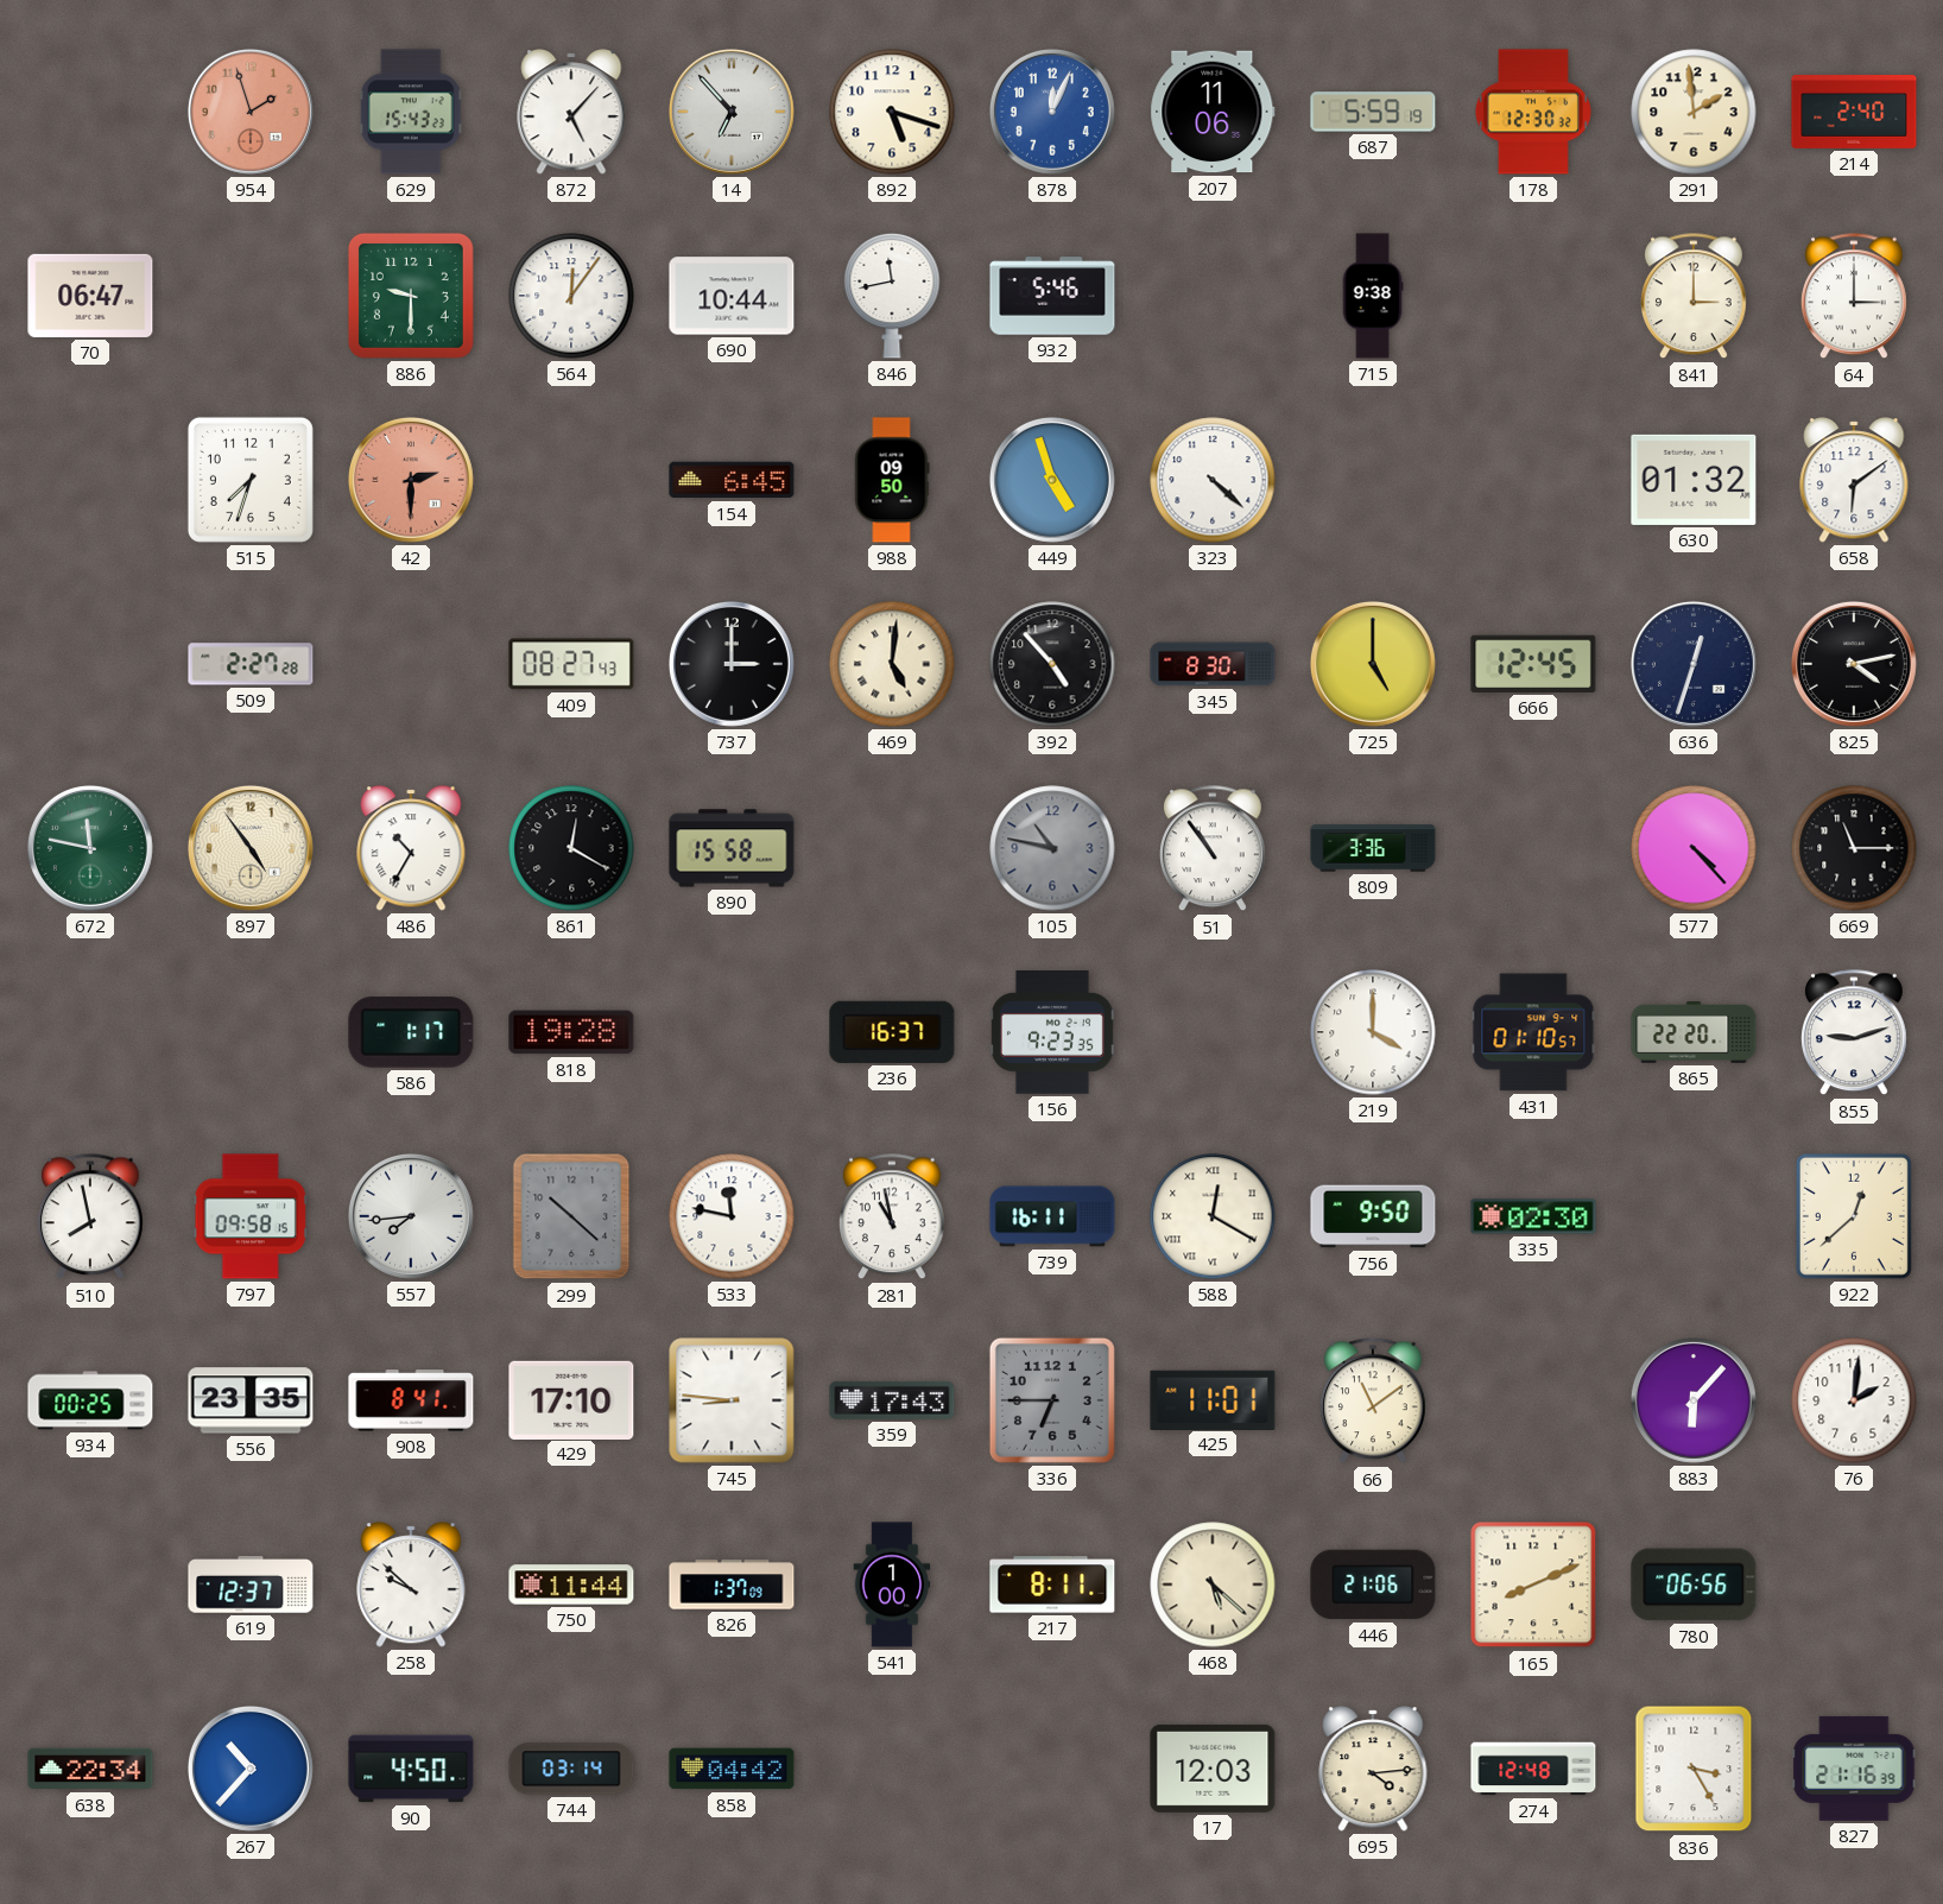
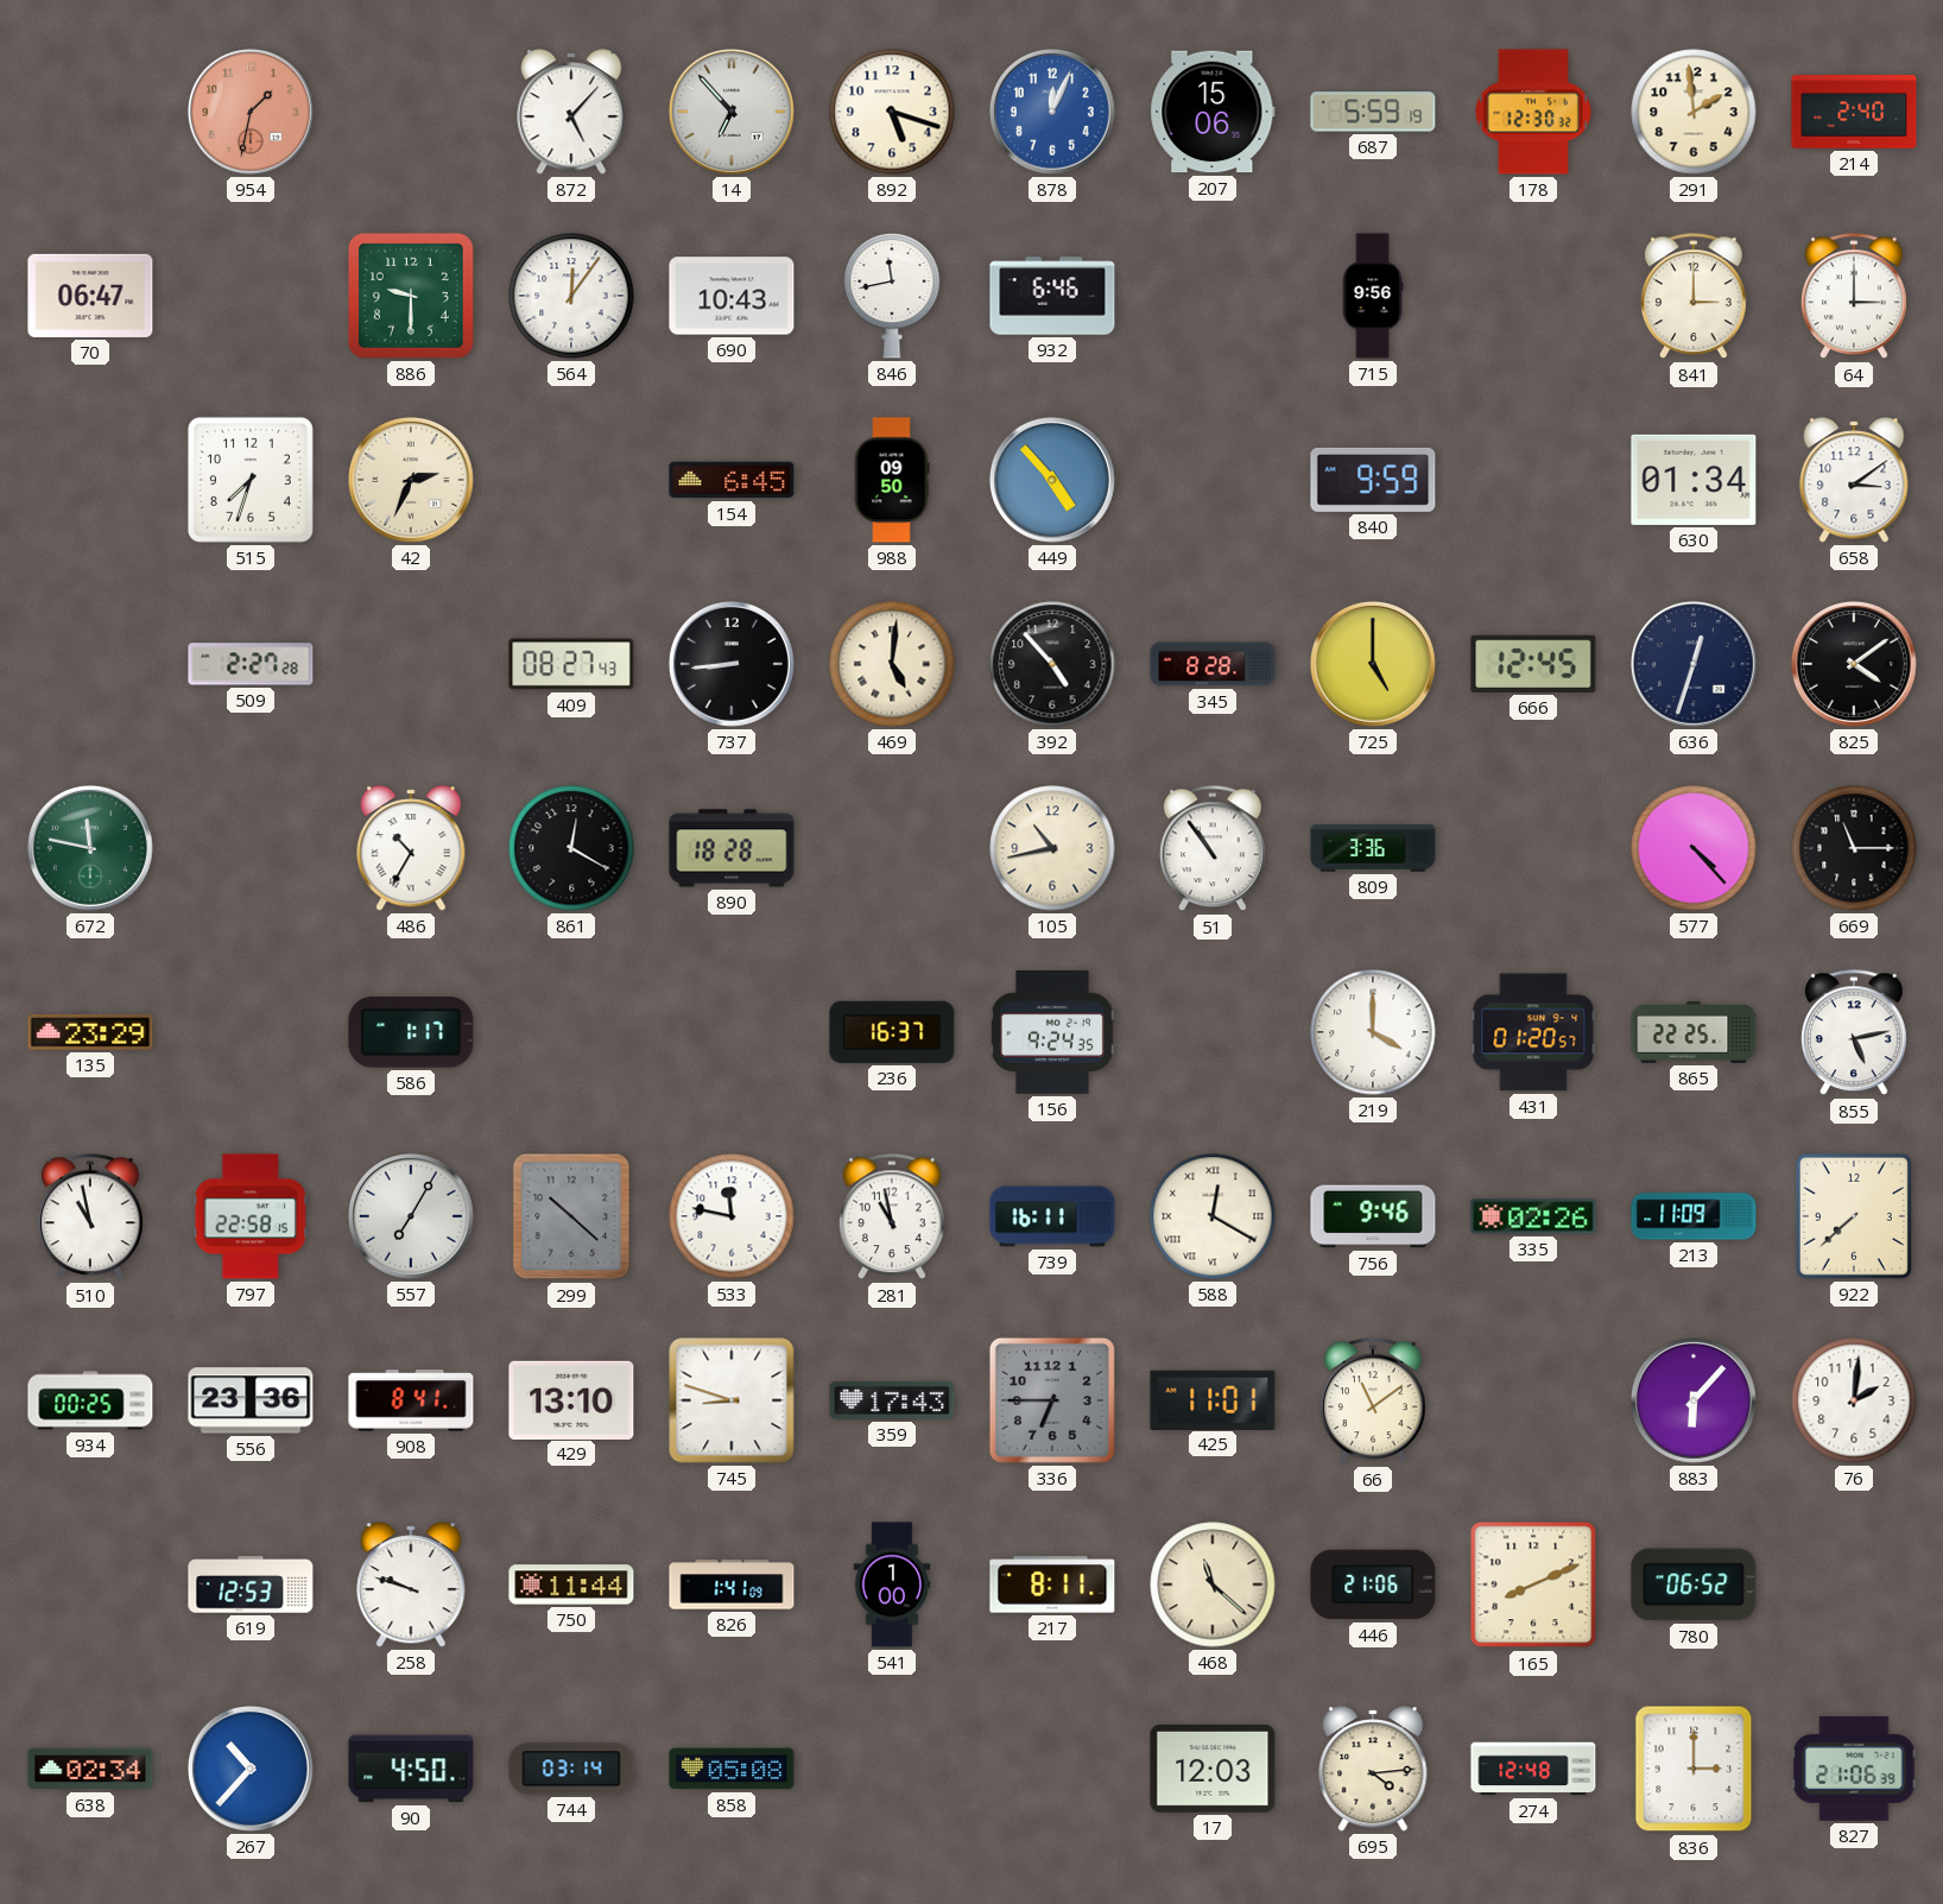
954: 1:57 -> 1:32
629: 15:43 -> none
207: 11:06 -> 15:06
690: 10:44 -> 10:43
932: 5:46 -> 6:46
715: 9:38 -> 9:56
42: 2:30 -> 2:34
42 dial: salmon -> cream
449: 4:57 -> 4:53
323: 4:22 -> none
840: none -> 9:59
630: 01:32 -> 01:34
658: 6:09 -> 3:09
737: 3:00 -> 8:44
345: 8:30 -> 8:28
825: 4:13 -> 4:09
897: 4:54 -> none
890: 15:58 -> 18:28
105: 10:47 -> 10:43
105 dial: grey -> cream
135: none -> 23:29
818: 19:28 -> none
156: 9:23 -> 9:24
431: 01:10 -> 01:20
865: 22:20 -> 22:25
855: 9:12 -> 5:13
510: 7:58 -> 10:58
797: 09:58 -> 22:58
557: 7:44 -> 7:05
756: 9:50 -> 9:46
335: 02:30 -> 02:26
213: none -> 11:09
922: 12:38 -> 7:38
556: 23:35 -> 23:36
429: 17:10 -> 13:10
745: 8:46 -> 8:48
619: 12:37 -> 12:53
258: 9:52 -> 9:48
826: 1:37 -> 1:41
468: 5:22 -> 11:22
780: 06:56 -> 06:52
638: 22:34 -> 02:34
858: 04:42 -> 05:08
836: 3:25 -> 3:00
827: 21:16 -> 21:06
